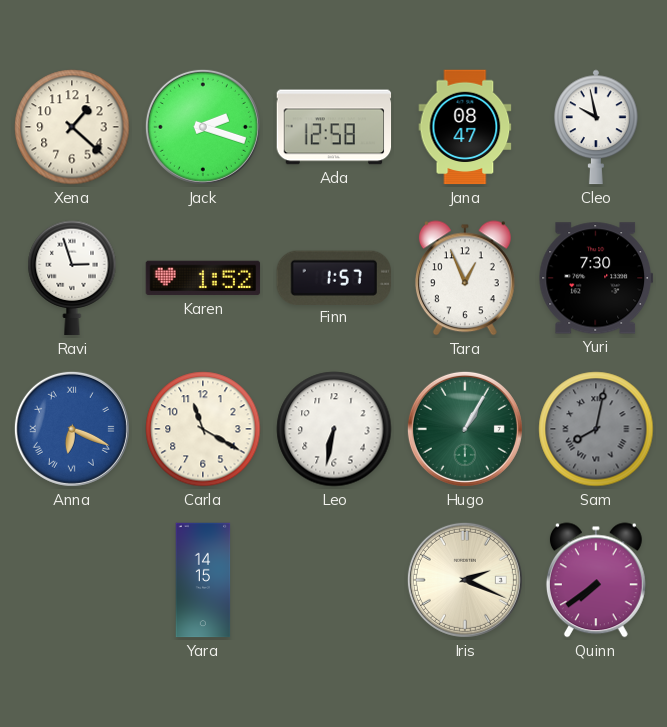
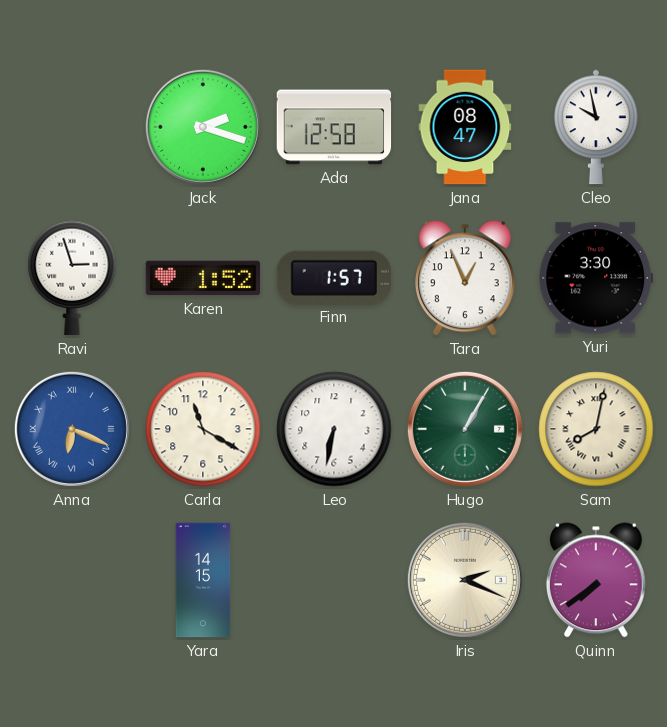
Xena: 1:22 -> none
Yuri: 7:30 -> 3:30
Sam dial: grey -> cream
